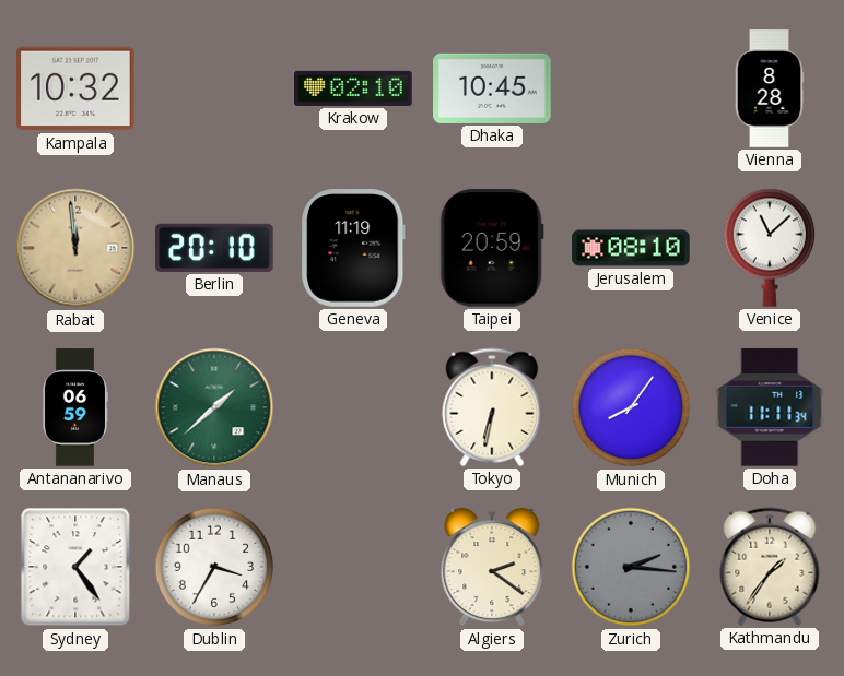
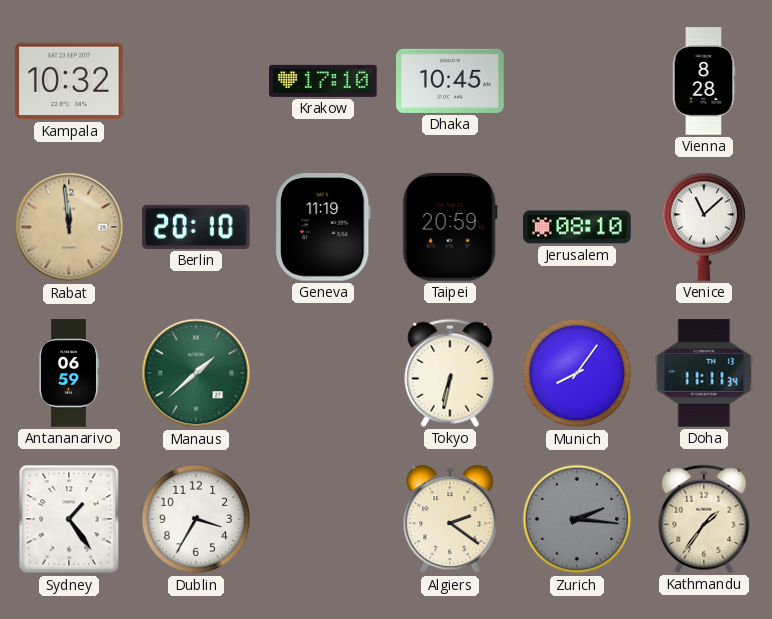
Krakow: 02:10 -> 17:10
